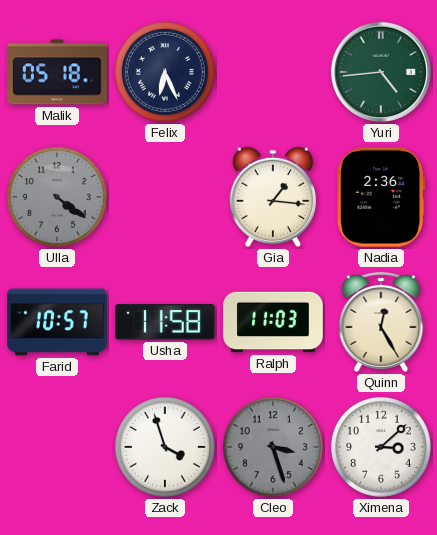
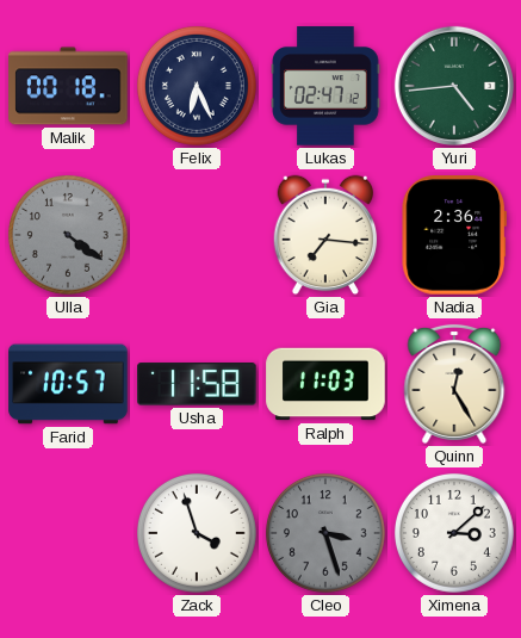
Malik: 05:18 -> 00:18
Lukas: none -> 02:47
Gia: 1:16 -> 7:16
